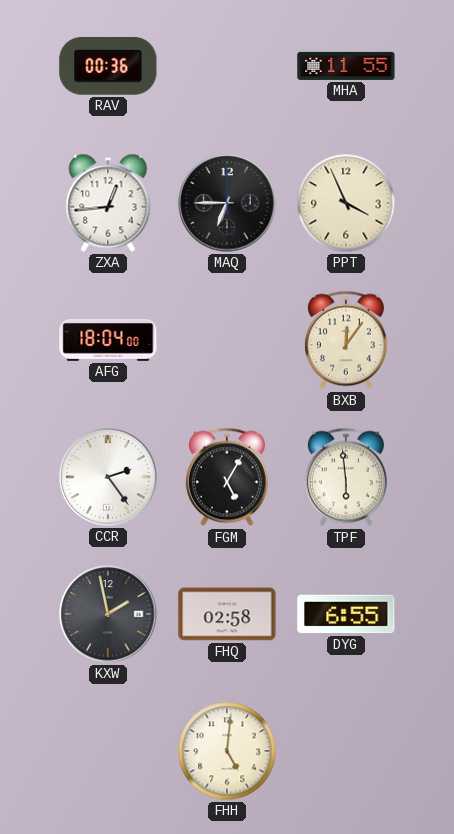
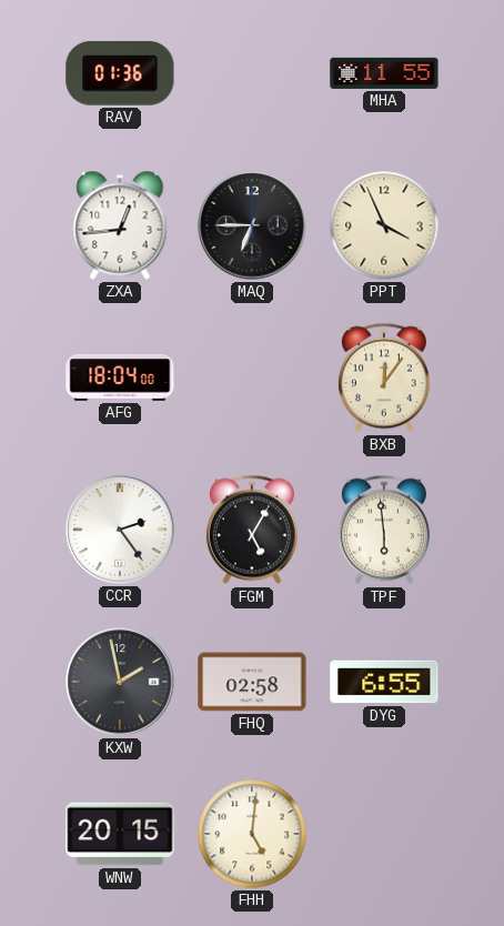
RAV: 00:36 -> 01:36
WNW: none -> 20:15
